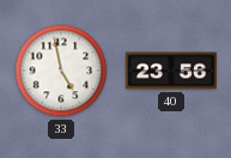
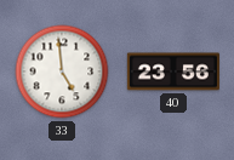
33: 4:58 -> 4:59
